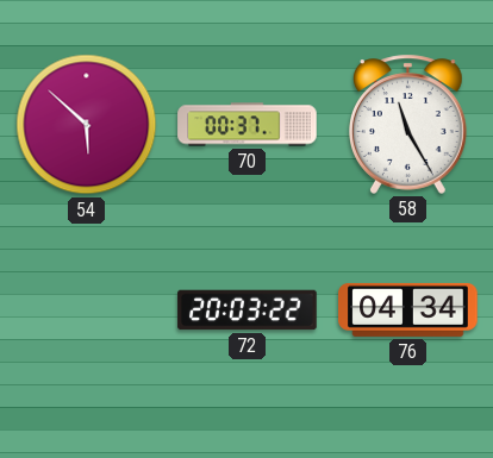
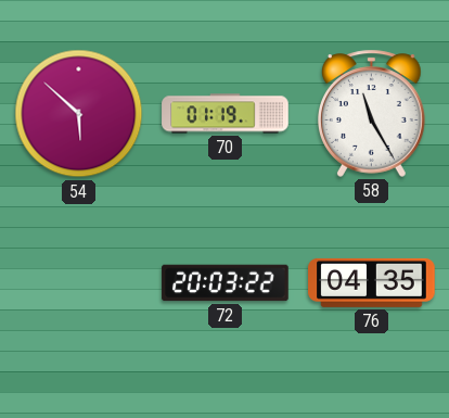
70: 00:37 -> 01:19
76: 04:34 -> 04:35
